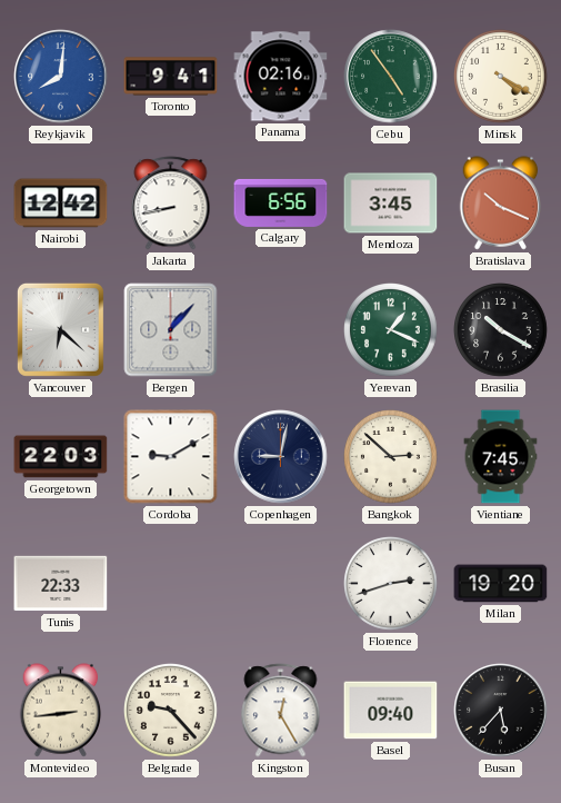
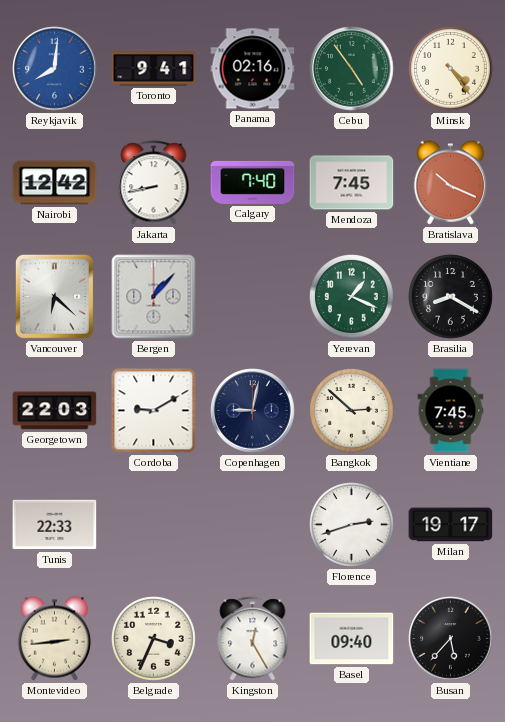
Minsk: 4:20 -> 4:24
Calgary: 6:56 -> 7:40
Mendoza: 3:45 -> 7:45
Brasilia: 10:20 -> 8:20
Milan: 19:20 -> 19:17
Belgrade: 9:23 -> 3:34
